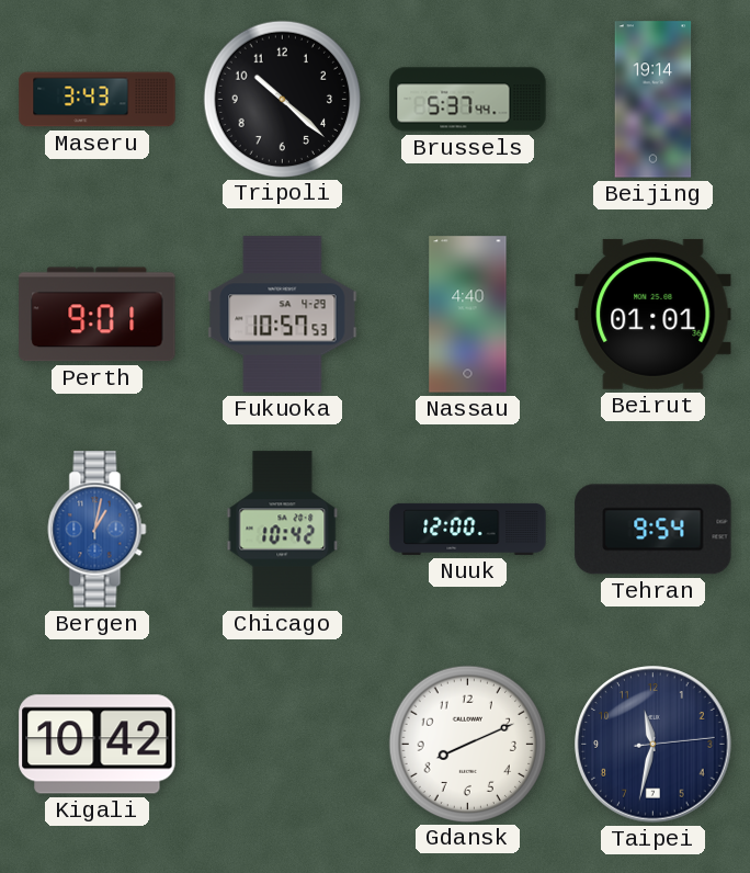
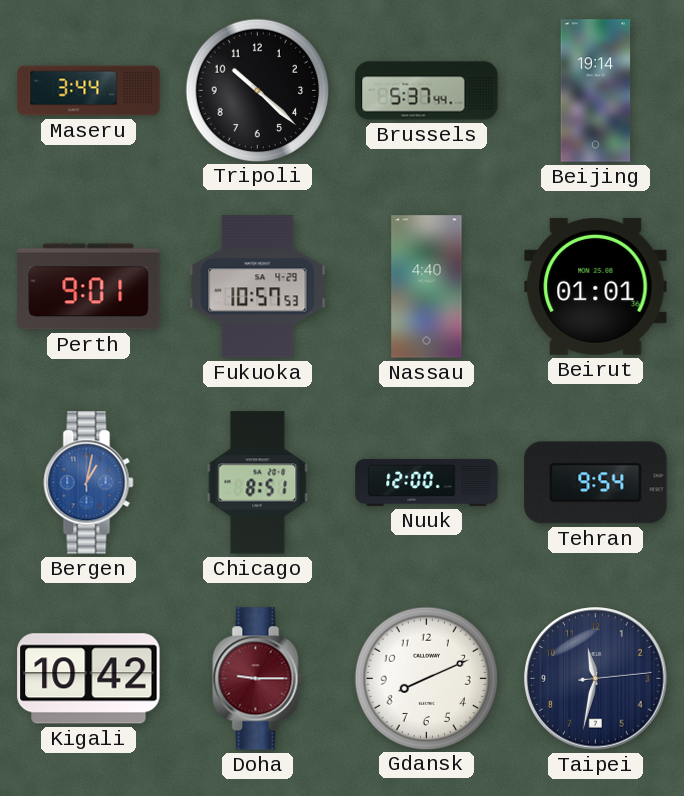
Maseru: 3:43 -> 3:44
Chicago: 10:42 -> 8:51
Doha: none -> 9:15
